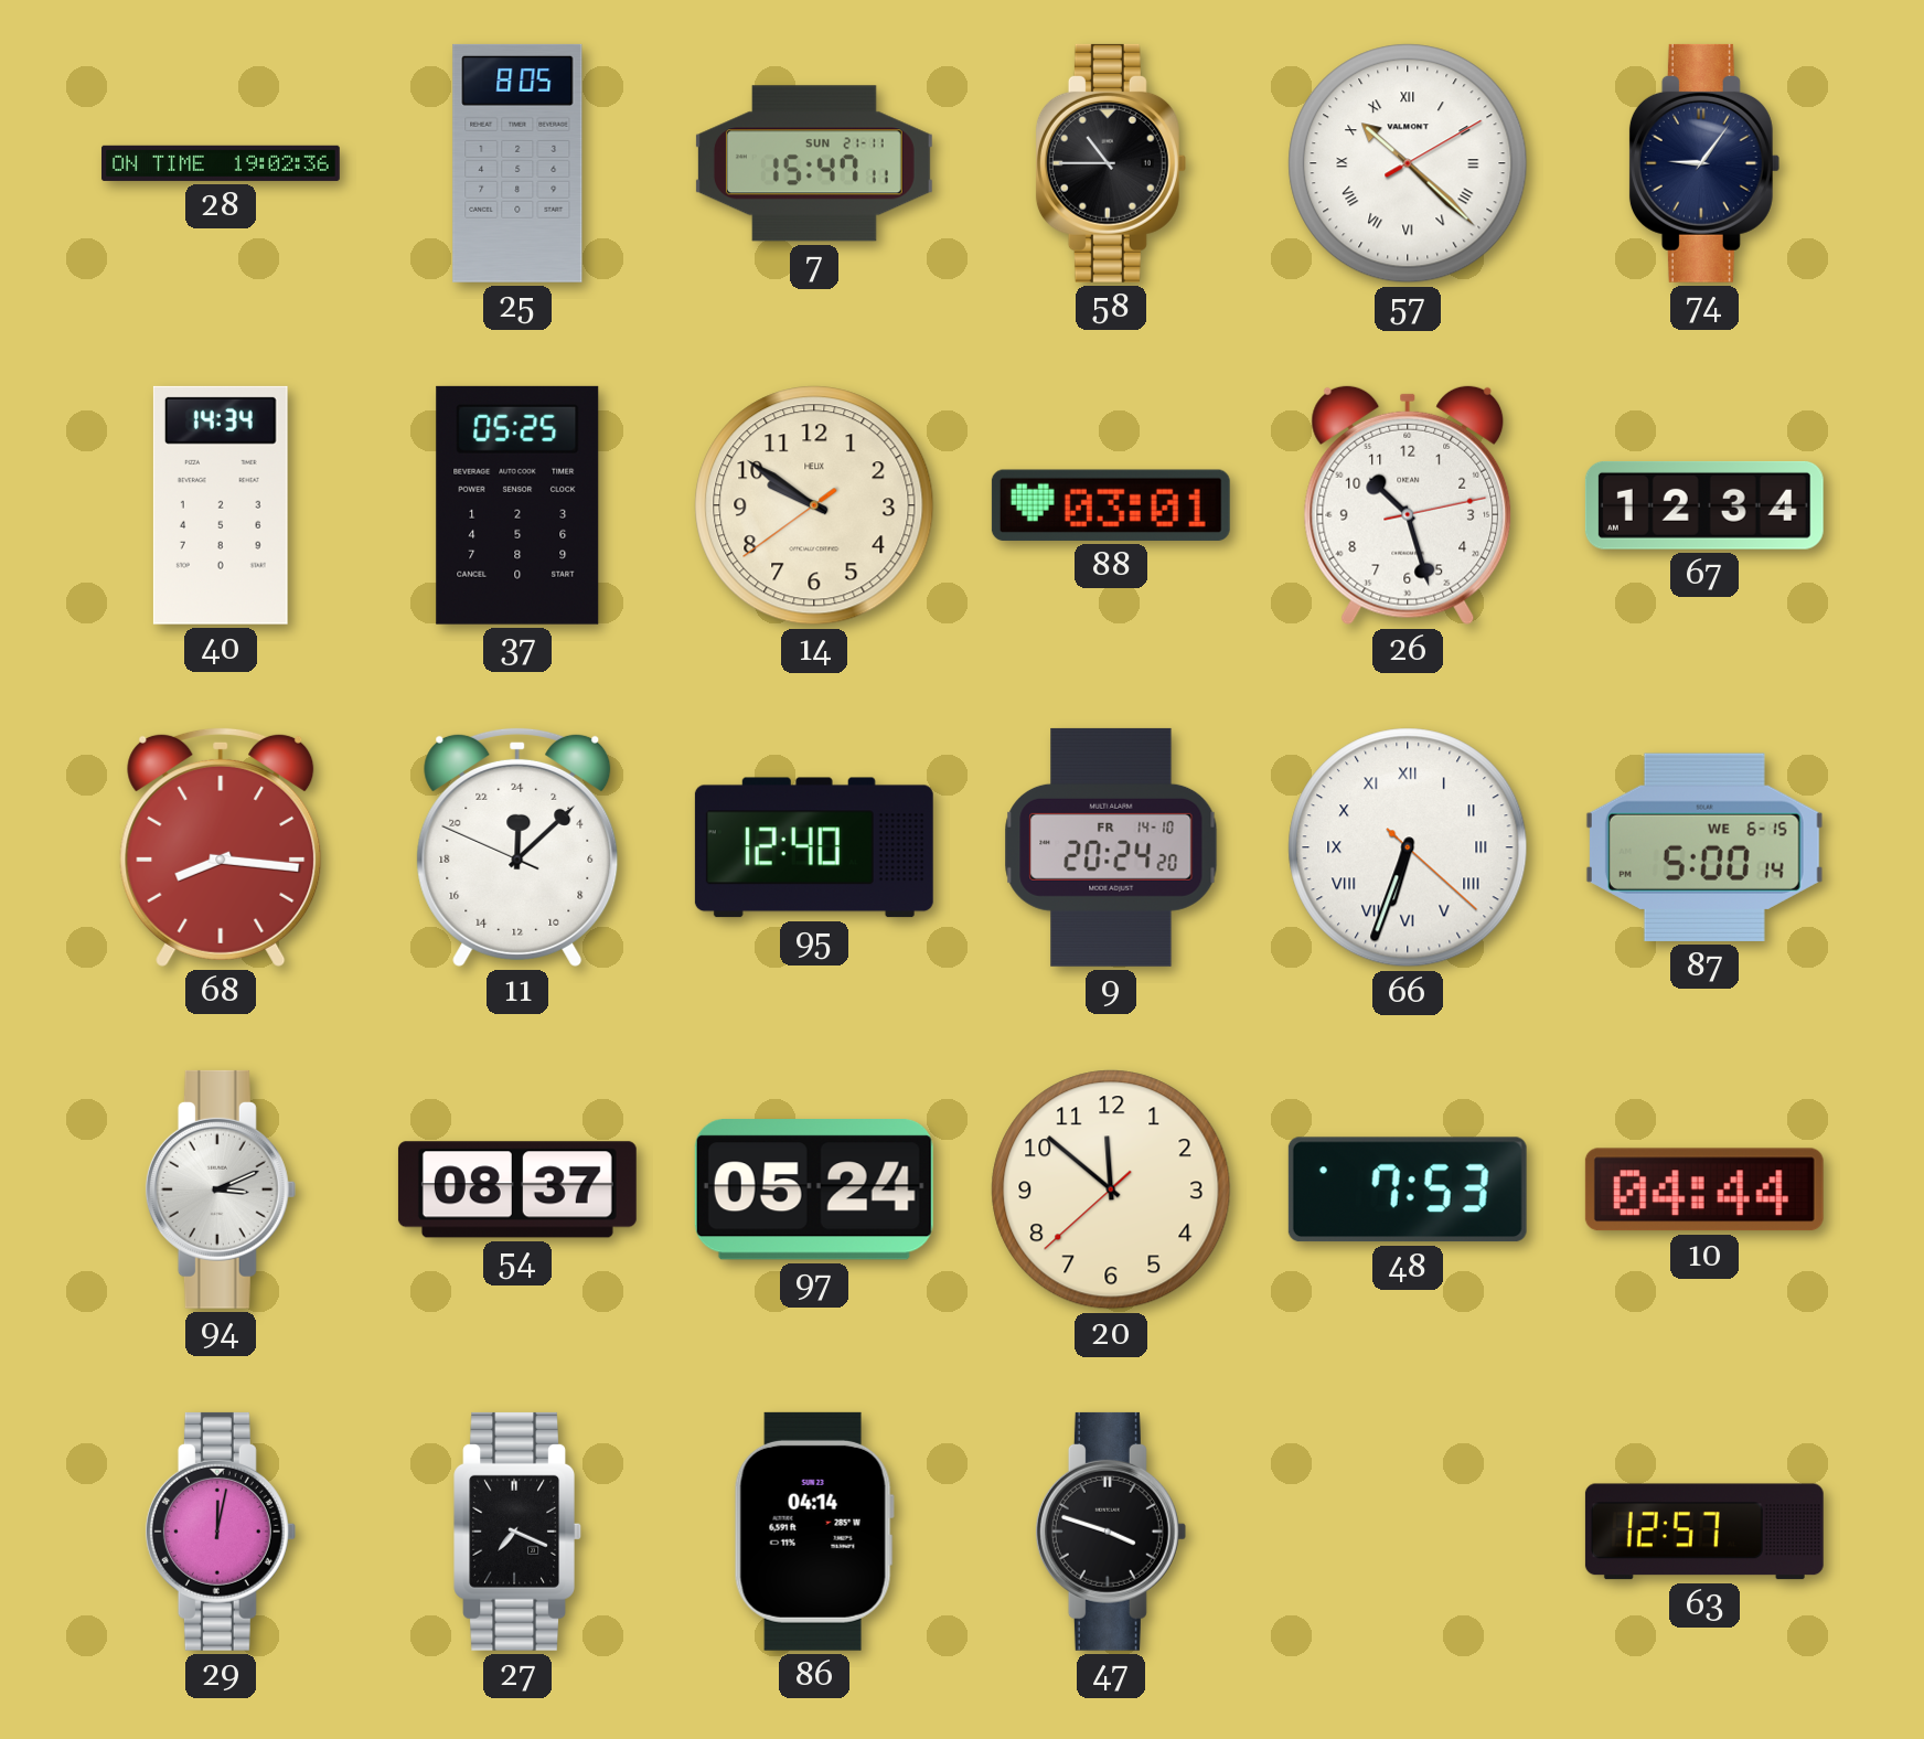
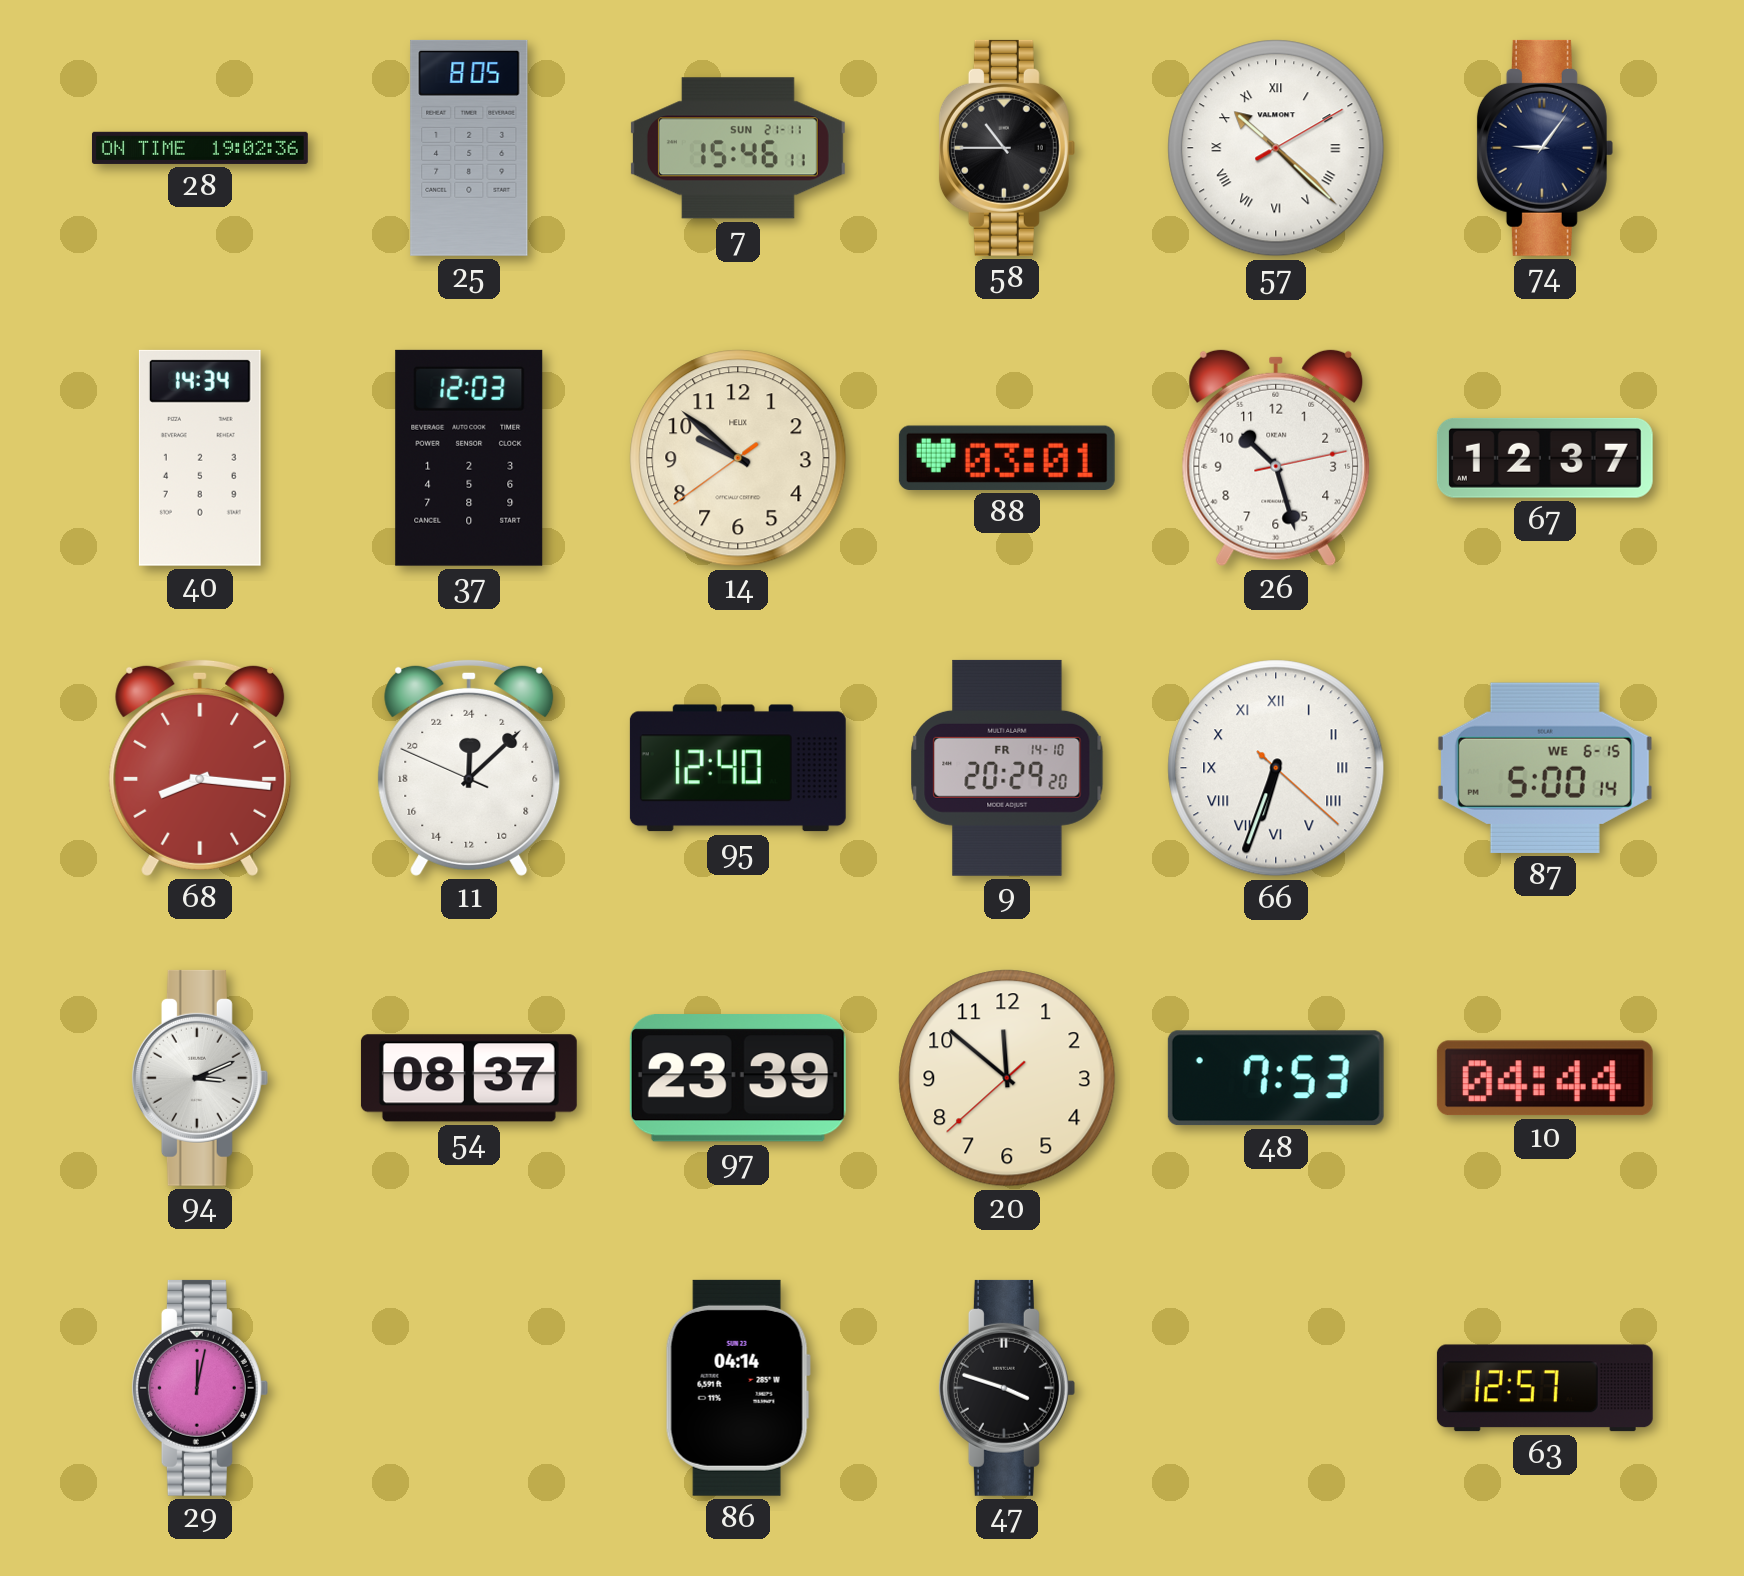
7: 15:47 -> 15:46
37: 05:25 -> 12:03
14: 9:50 -> 9:51
67: 12:34 -> 12:37
9: 20:24 -> 20:29
97: 05:24 -> 23:39
27: 7:19 -> none
